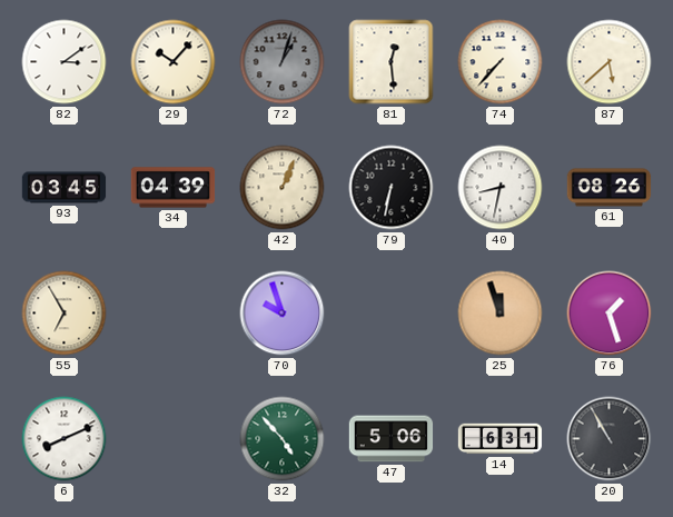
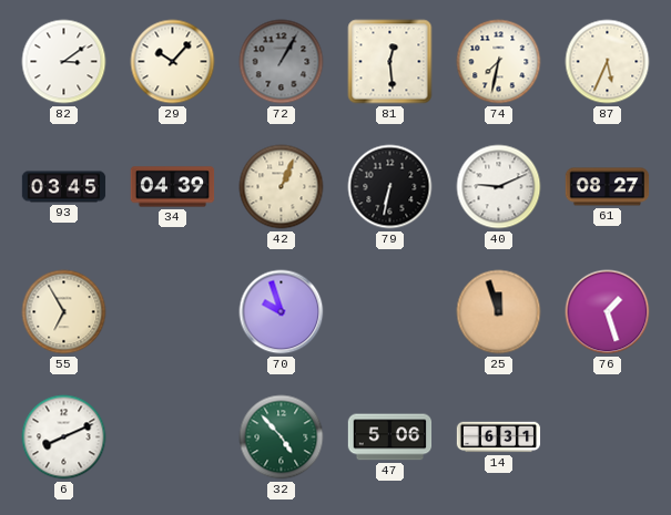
72: 1:03 -> 1:05
74: 7:37 -> 7:32
87: 5:38 -> 5:34
40: 8:32 -> 9:11
61: 08:26 -> 08:27
20: 10:55 -> none
